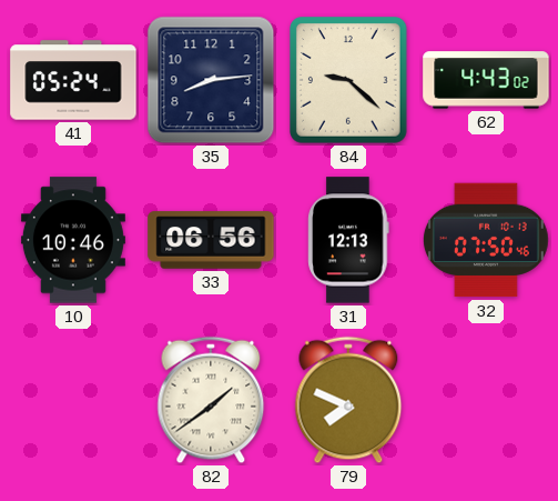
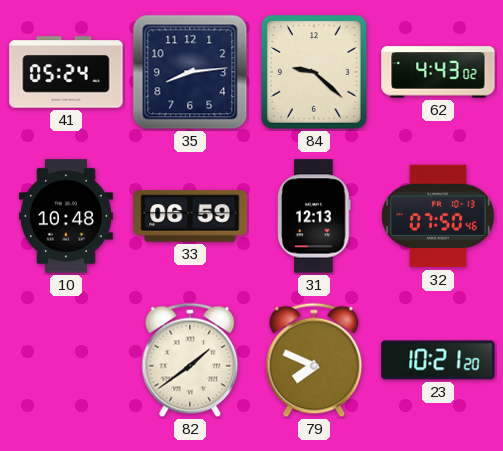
10: 10:46 -> 10:48
33: 06:56 -> 06:59
23: none -> 10:21
